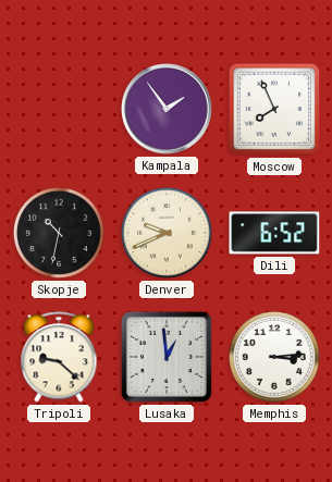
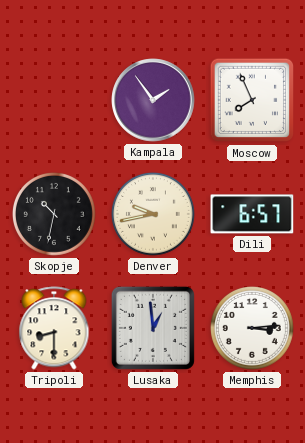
Denver: 9:41 -> 9:43
Dili: 6:52 -> 6:57
Tripoli: 9:22 -> 8:30
